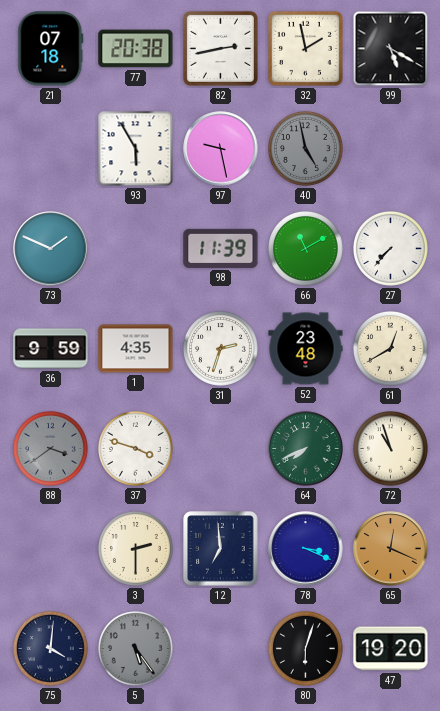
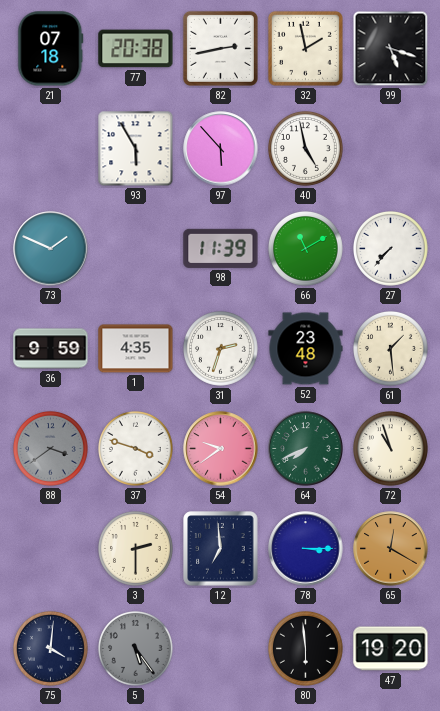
99: 5:20 -> 5:18
97: 9:28 -> 5:53
40 dial: grey -> white
61: 12:40 -> 1:29
54: none -> 9:39
78: 3:19 -> 3:15
65: 12:19 -> 12:20
80: 6:03 -> 5:59
